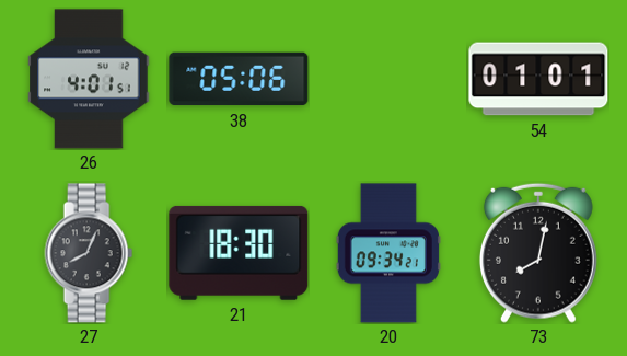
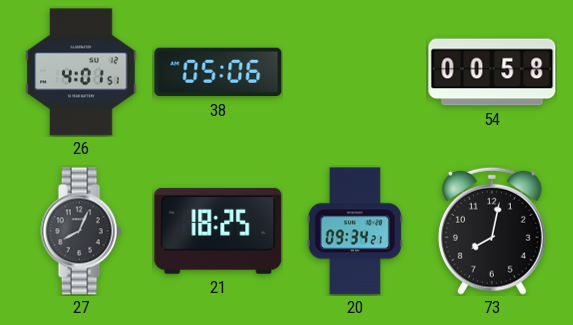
54: 01:01 -> 00:58
21: 18:30 -> 18:25
